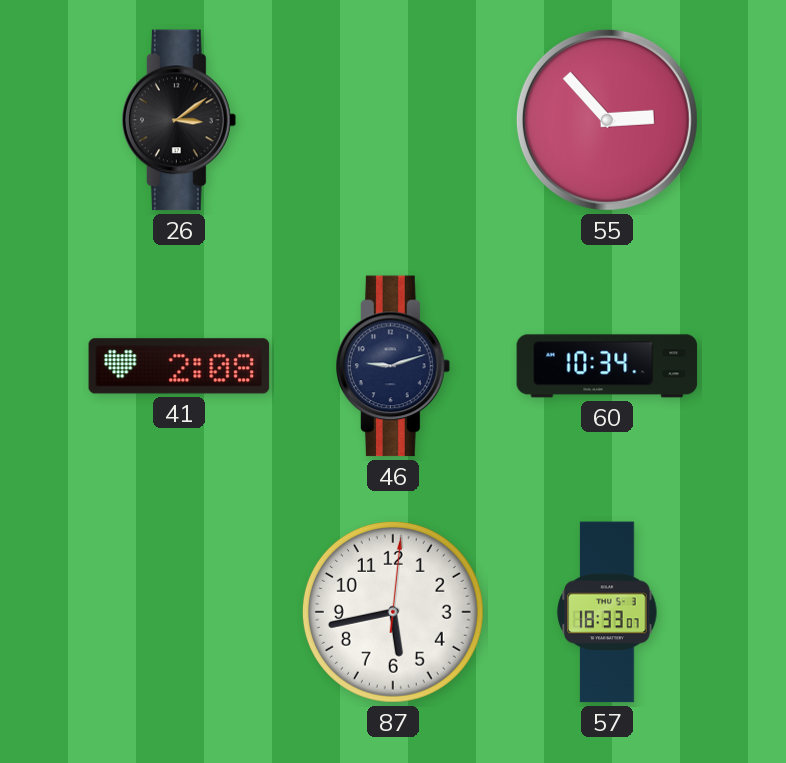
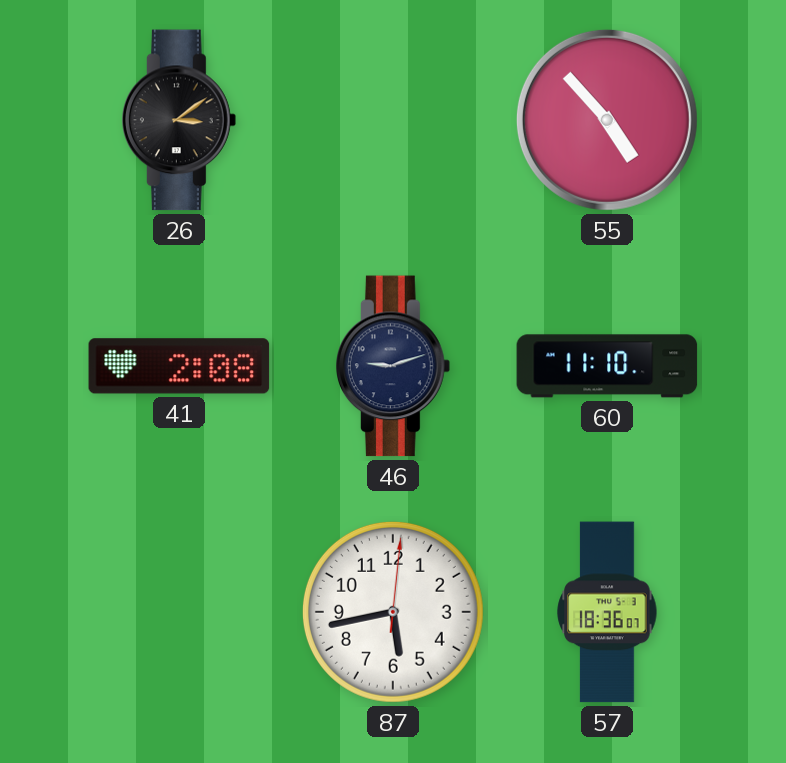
55: 2:53 -> 4:53
60: 10:34 -> 11:10
57: 18:33 -> 18:36
